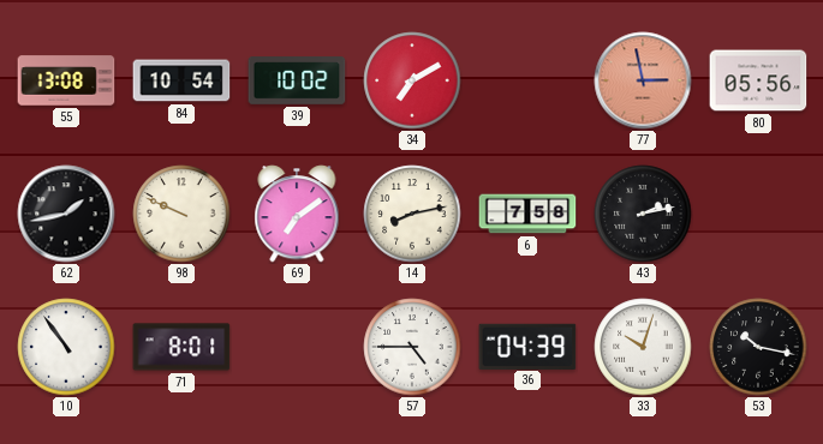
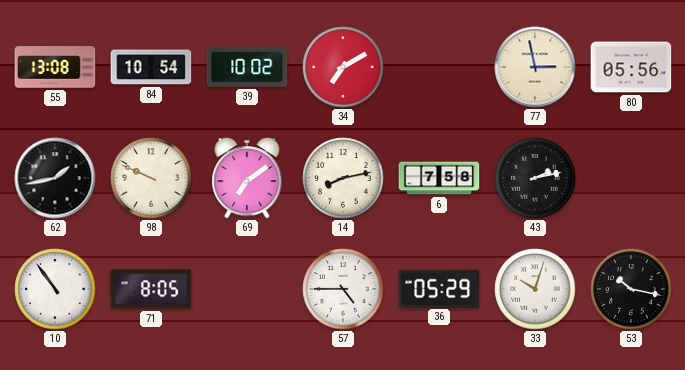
77 dial: salmon -> cream
71: 8:01 -> 8:05
36: 04:39 -> 05:29
